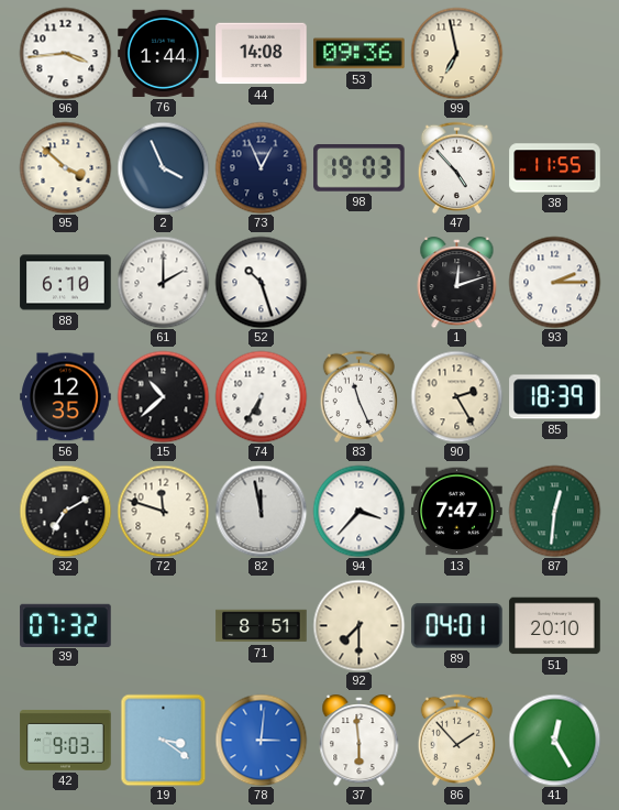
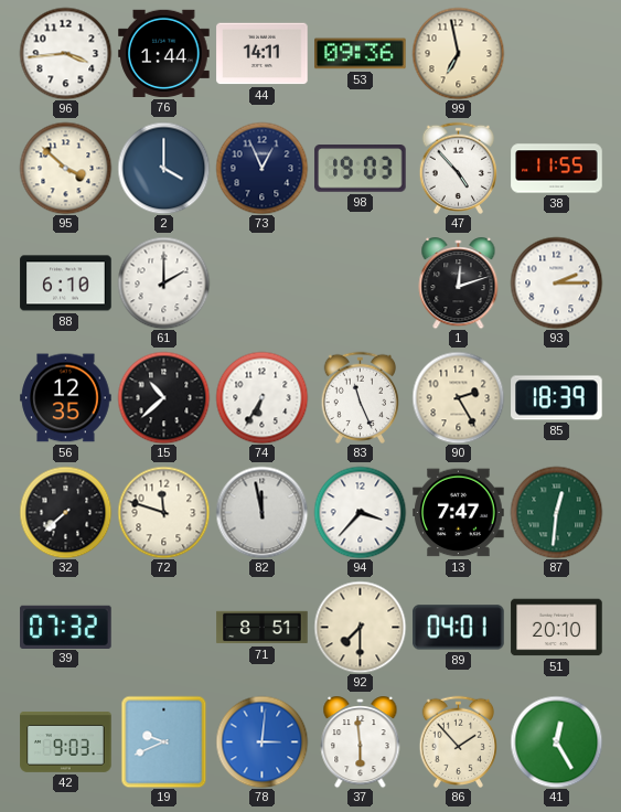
44: 14:08 -> 14:11
2: 3:56 -> 4:00
52: 10:27 -> none
32: 7:10 -> 7:38
19: 3:21 -> 9:41
